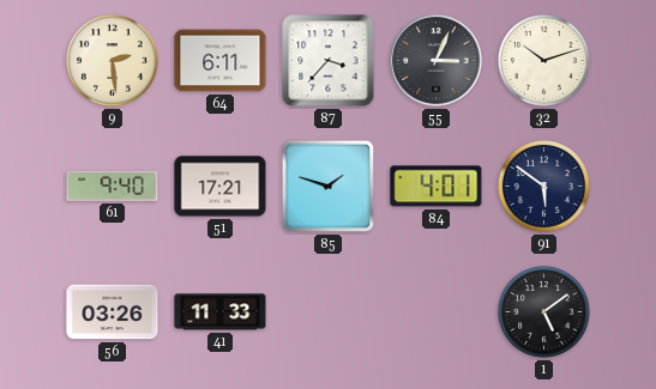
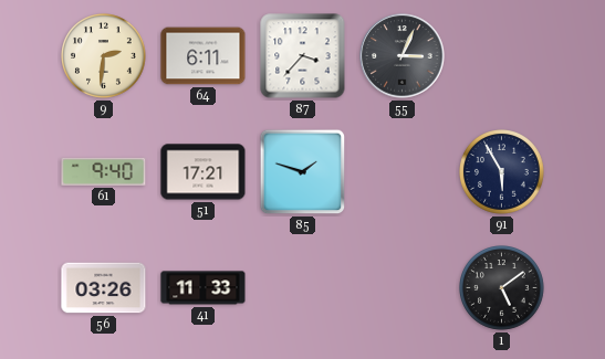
9: 2:29 -> 2:31
32: 10:12 -> none
84: 4:01 -> none
91: 5:51 -> 5:55
